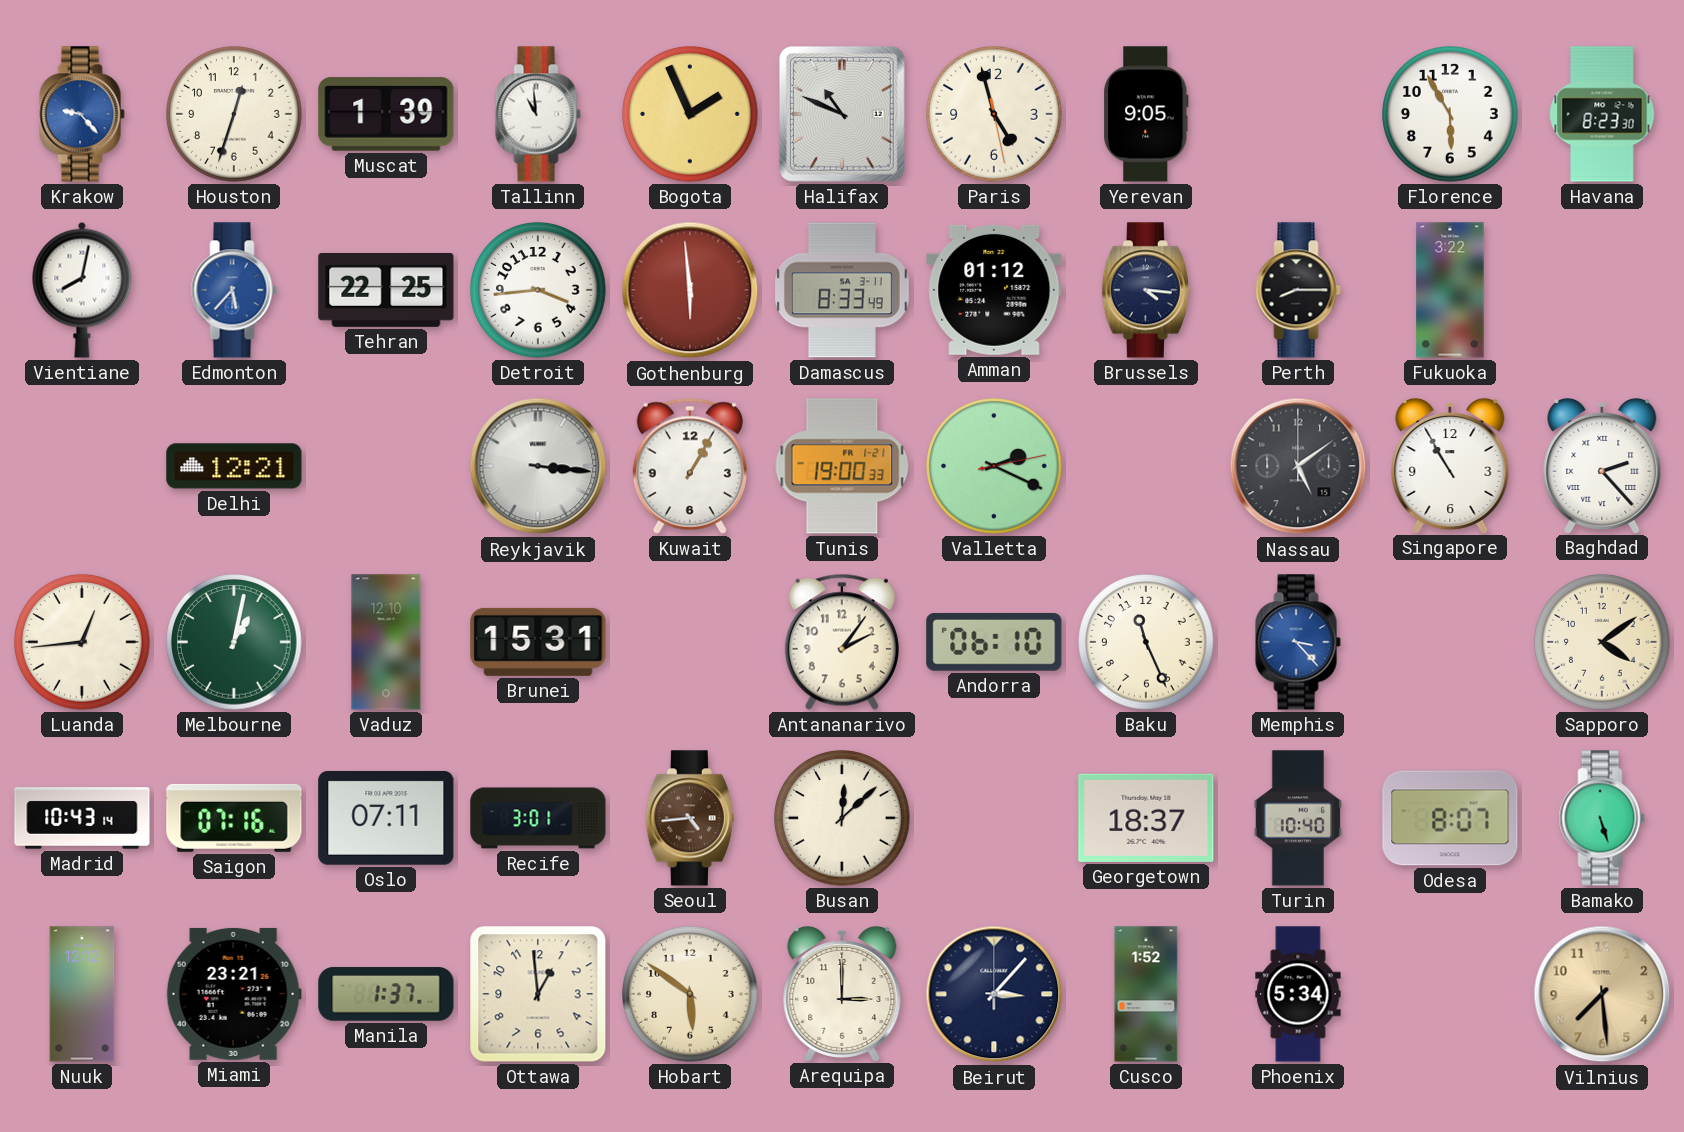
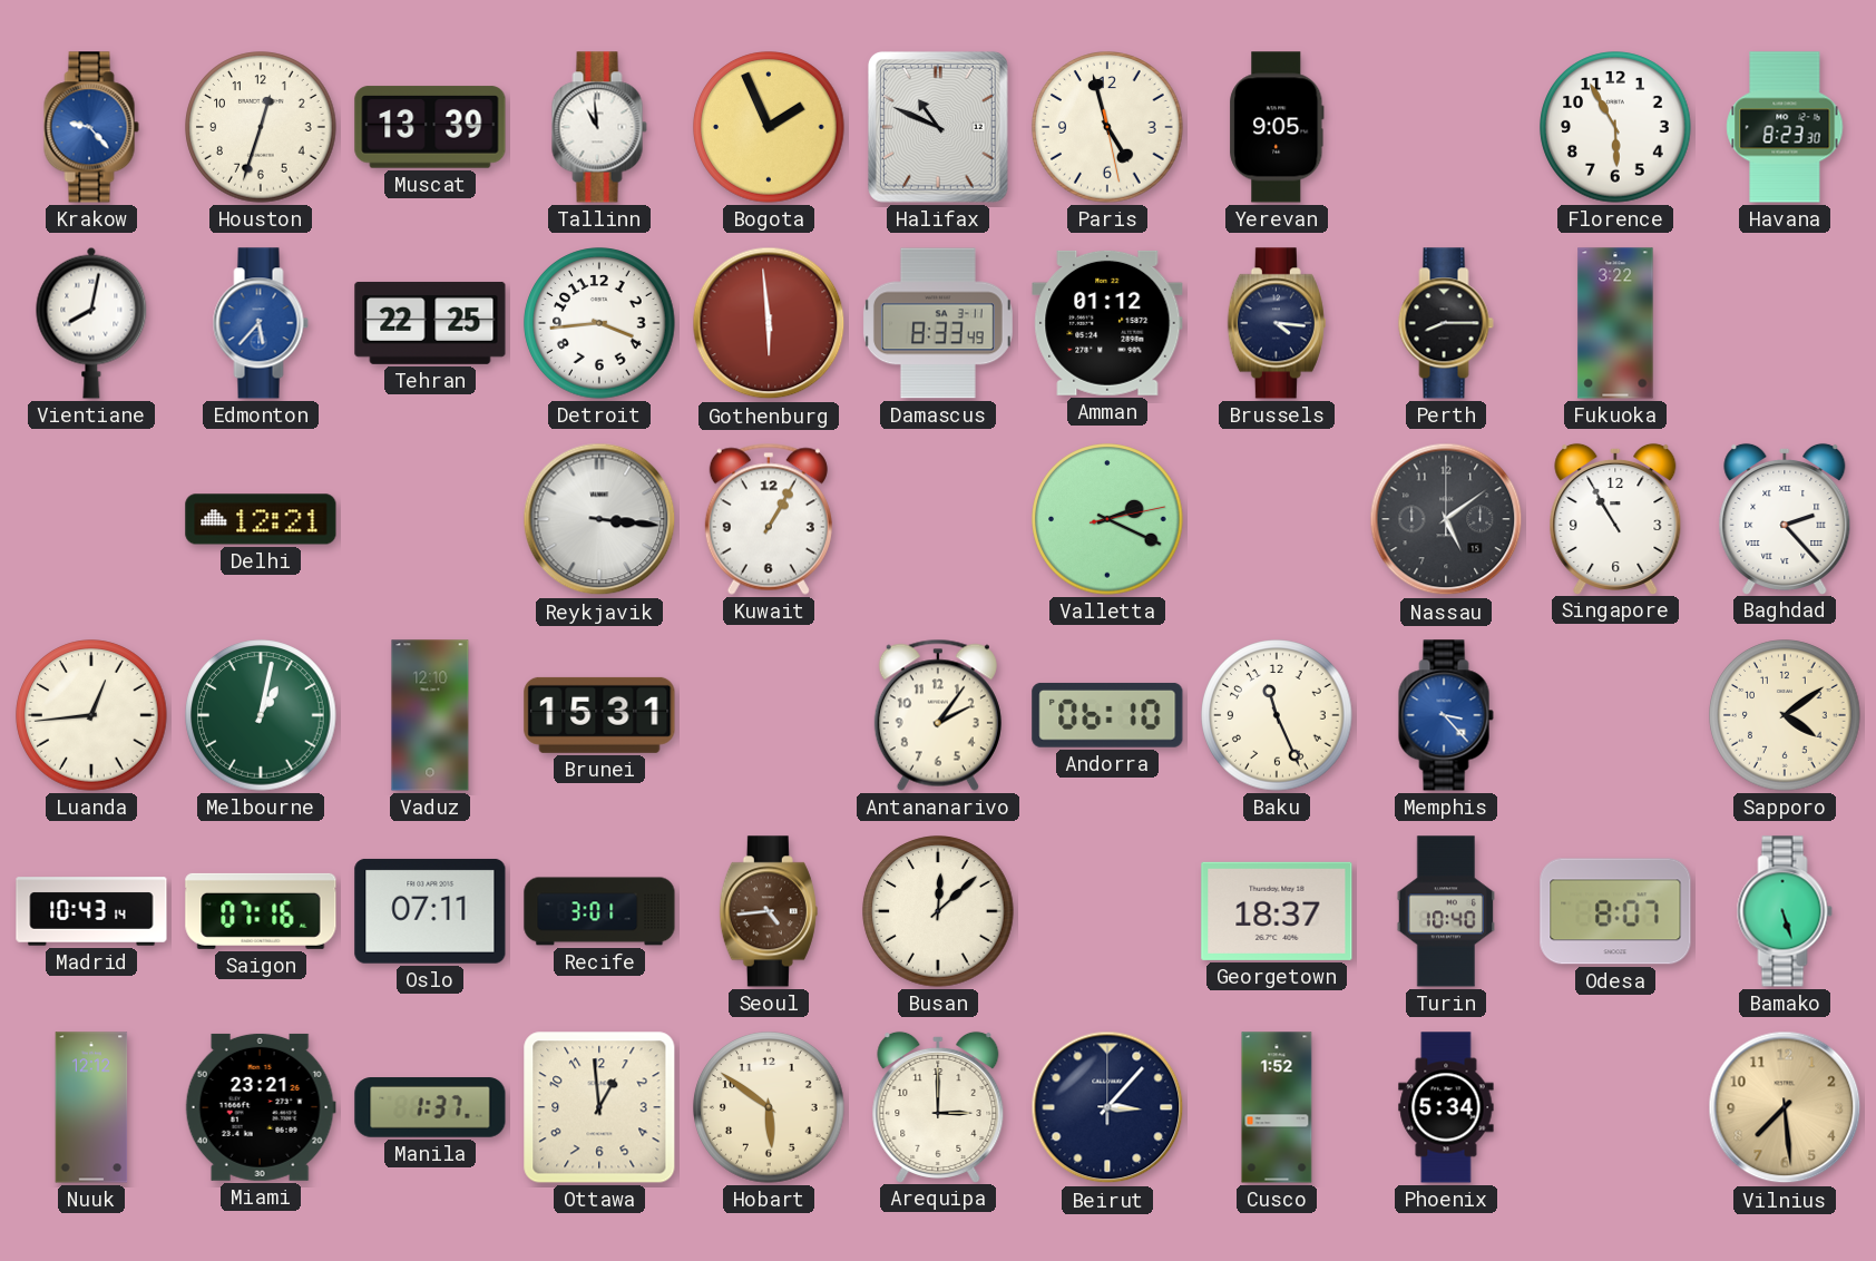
Muscat: 1:39 -> 13:39
Tunis: 19:00 -> none
